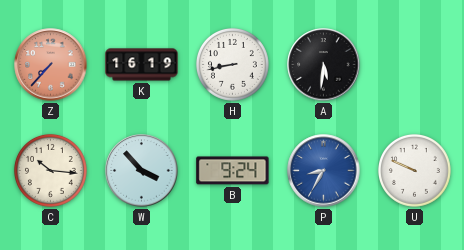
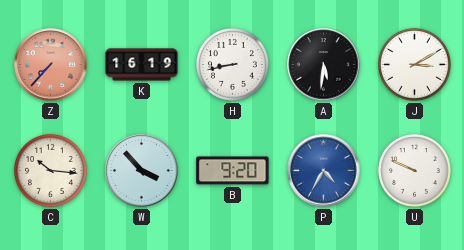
J: none -> 3:10
B: 9:24 -> 9:20
P: 8:35 -> 4:35
